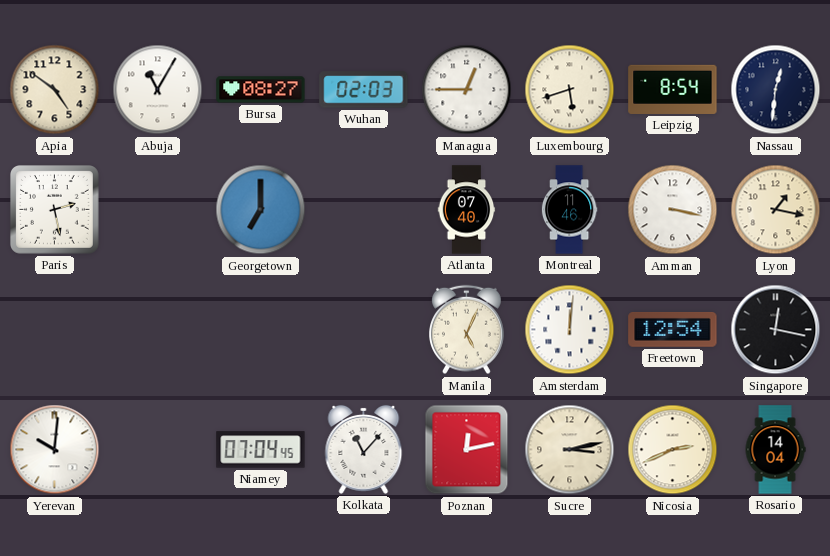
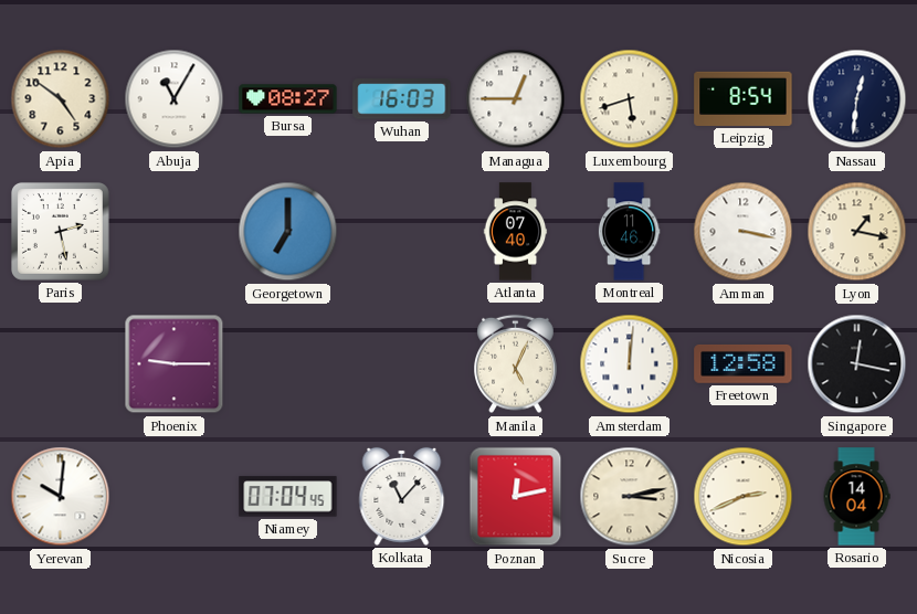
Wuhan: 02:03 -> 16:03
Phoenix: none -> 9:15
Freetown: 12:54 -> 12:58
